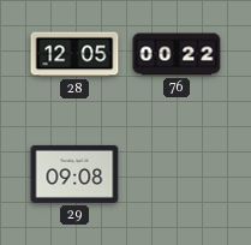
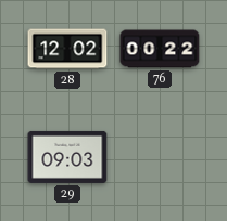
28: 12:05 -> 12:02
29: 09:08 -> 09:03
